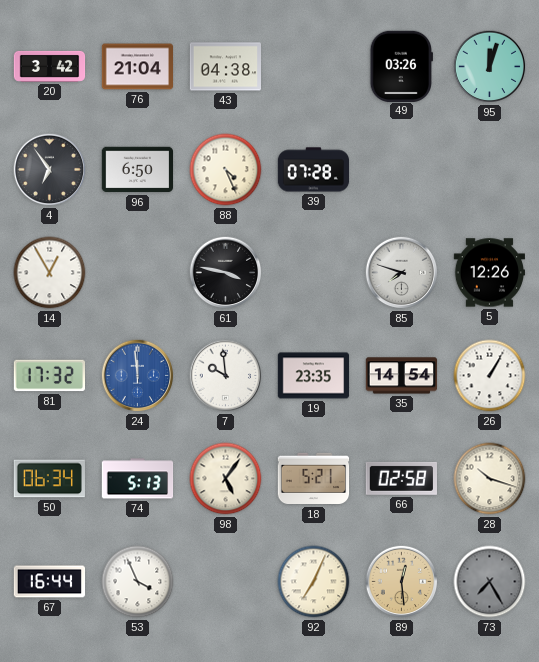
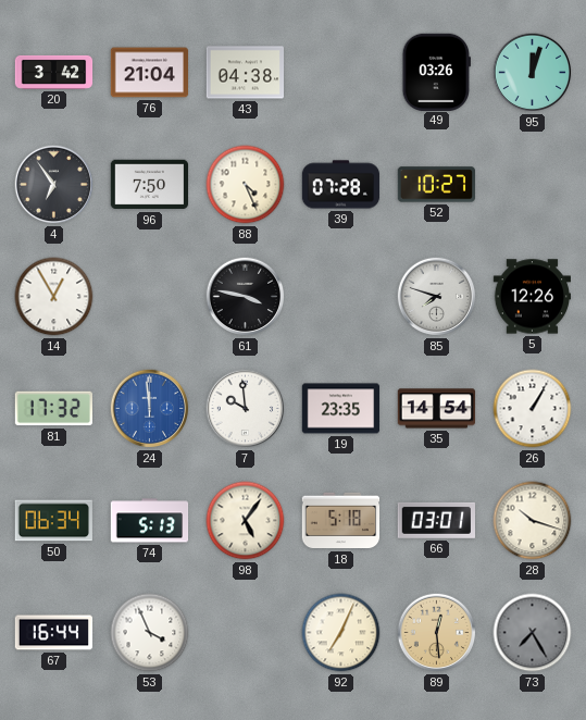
96: 6:50 -> 7:50
52: none -> 10:27
18: 5:21 -> 5:18
66: 02:58 -> 03:01
